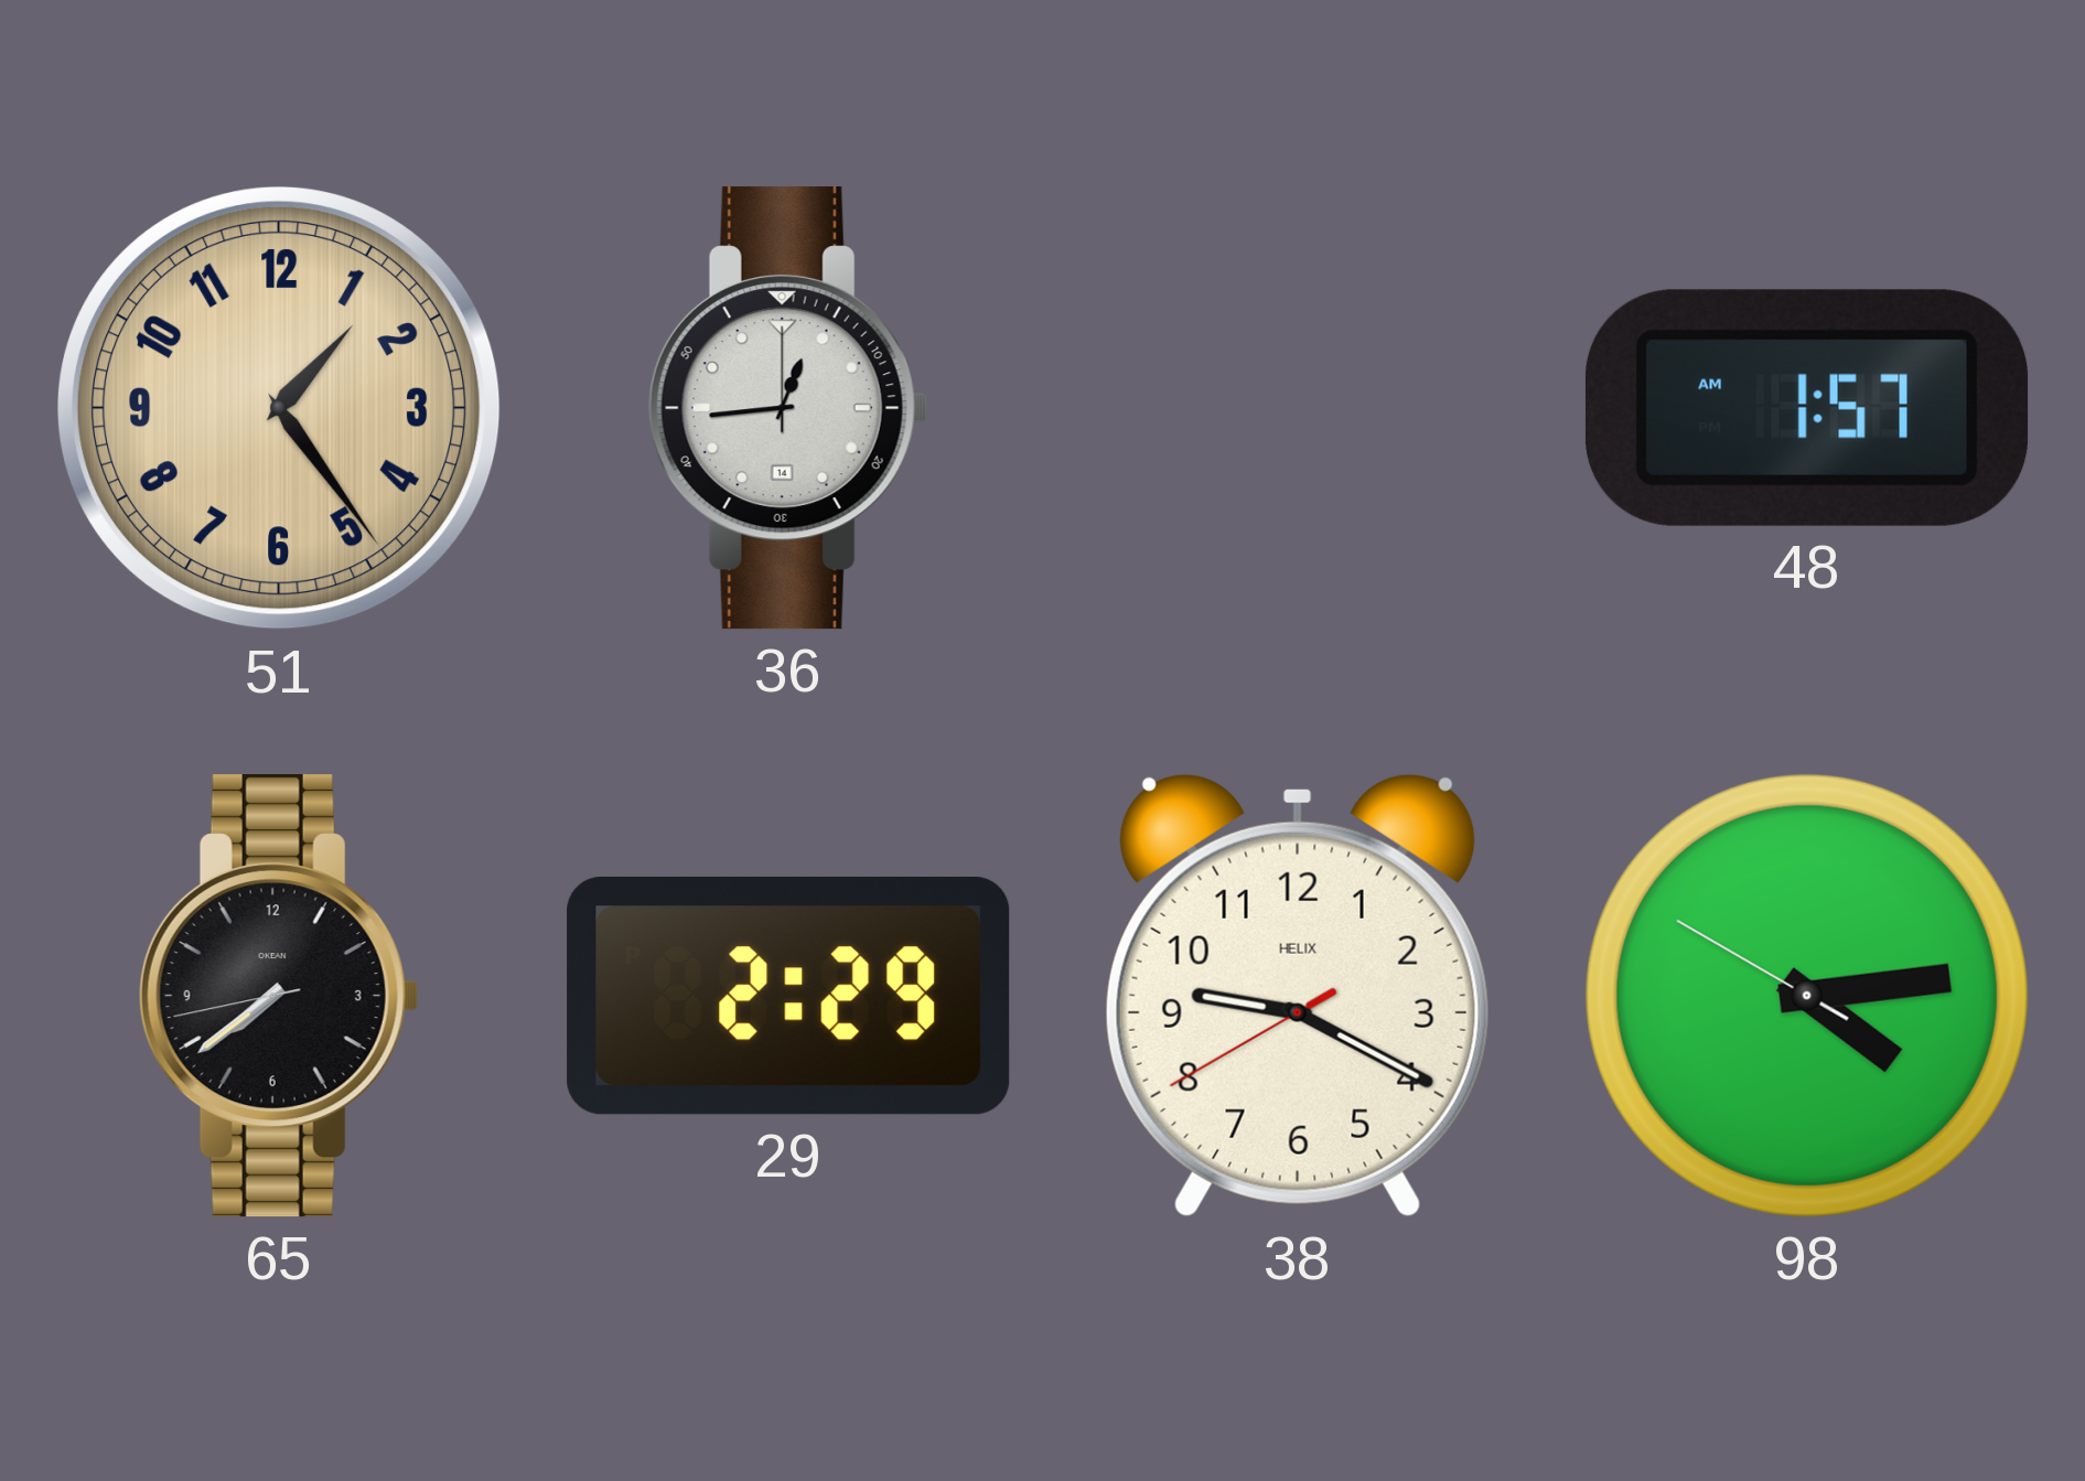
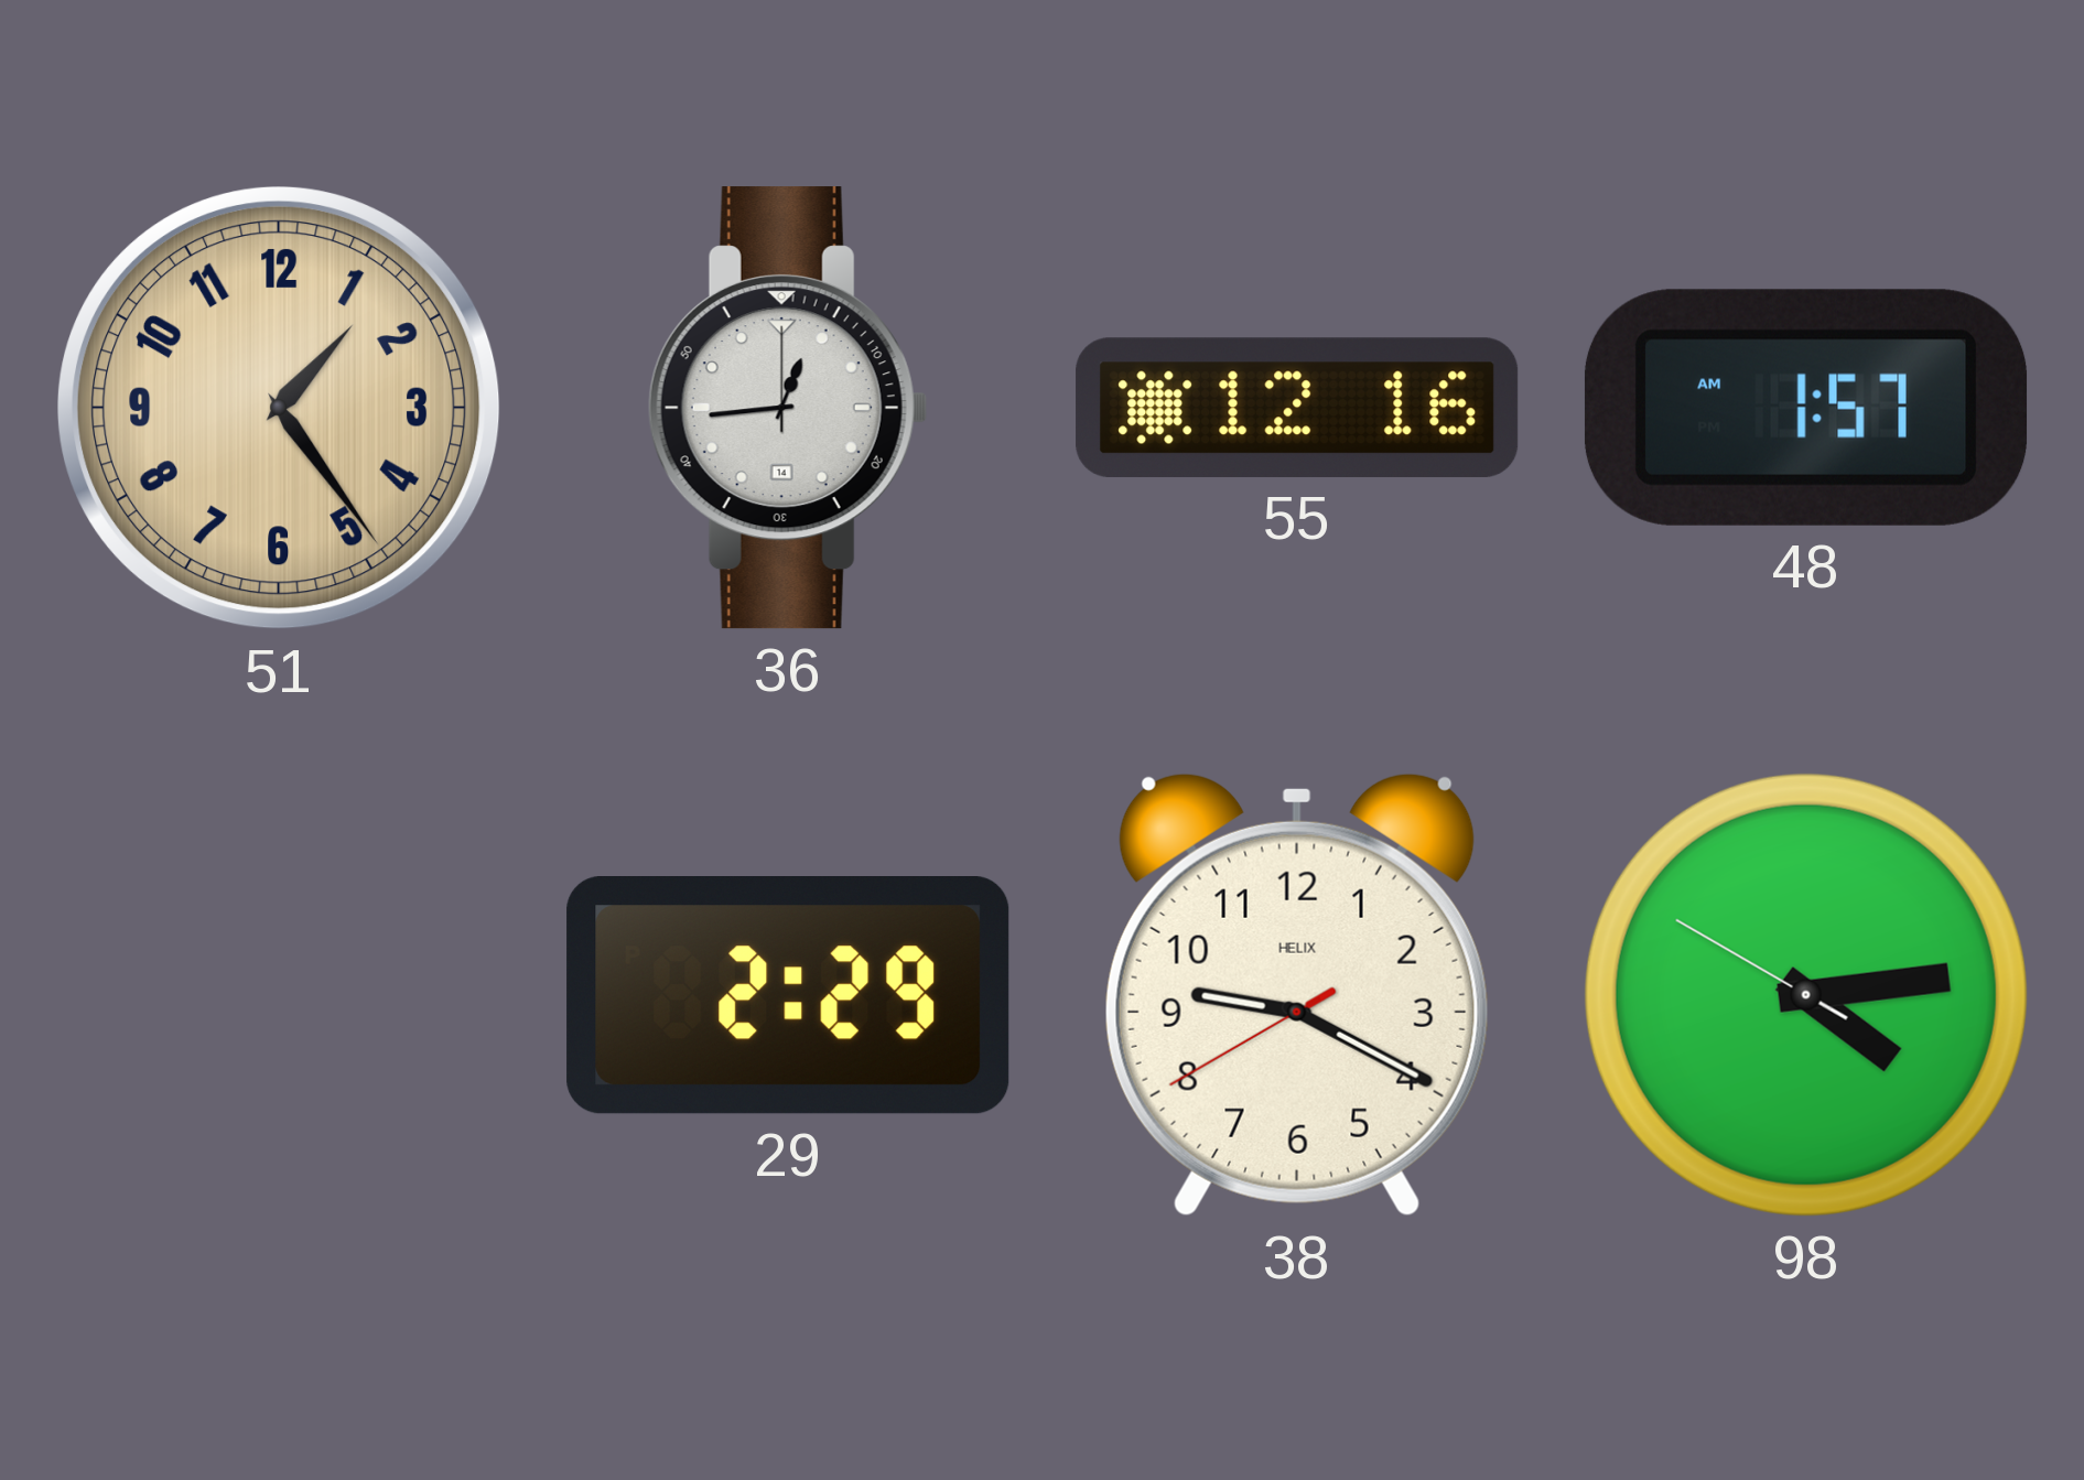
55: none -> 12:16
65: 7:38 -> none
